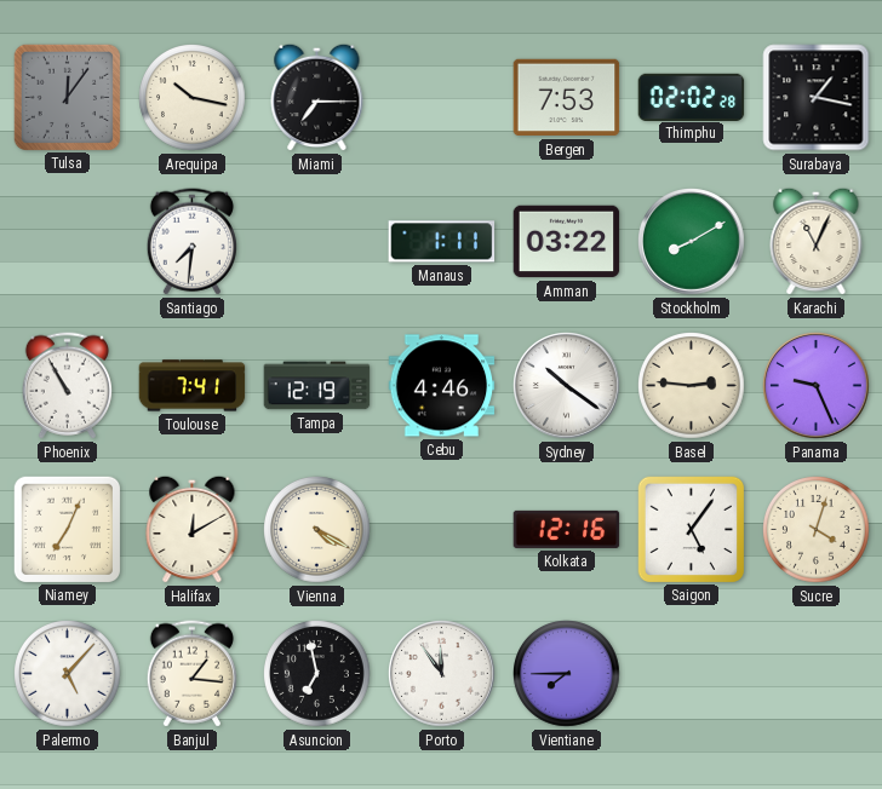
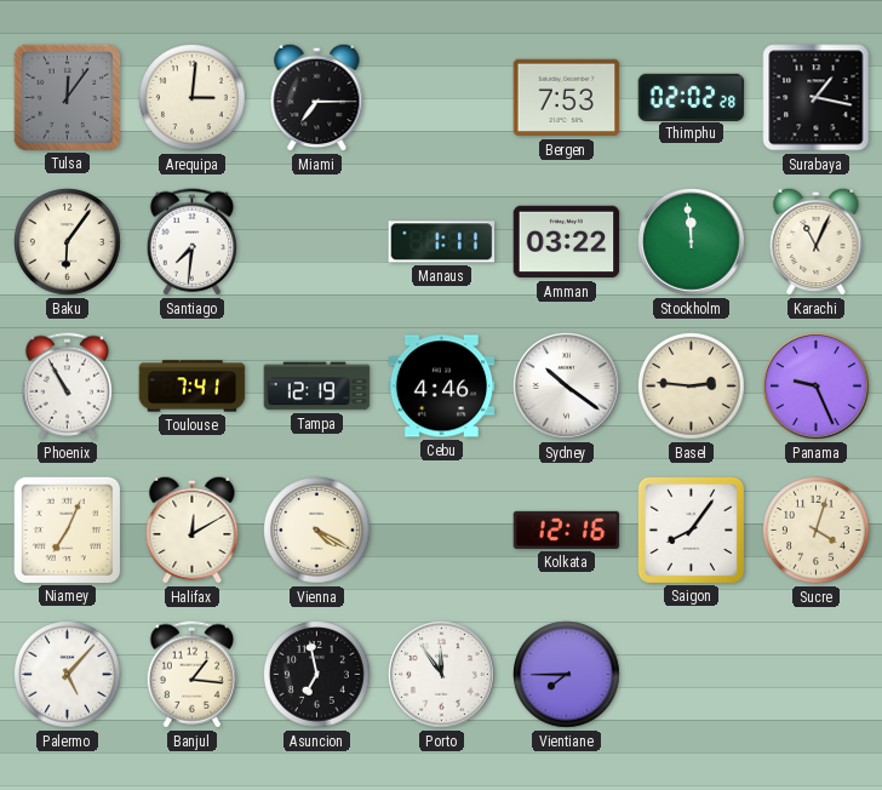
Arequipa: 10:17 -> 3:01
Baku: none -> 6:06
Stockholm: 8:10 -> 11:59
Saigon: 5:06 -> 8:06
